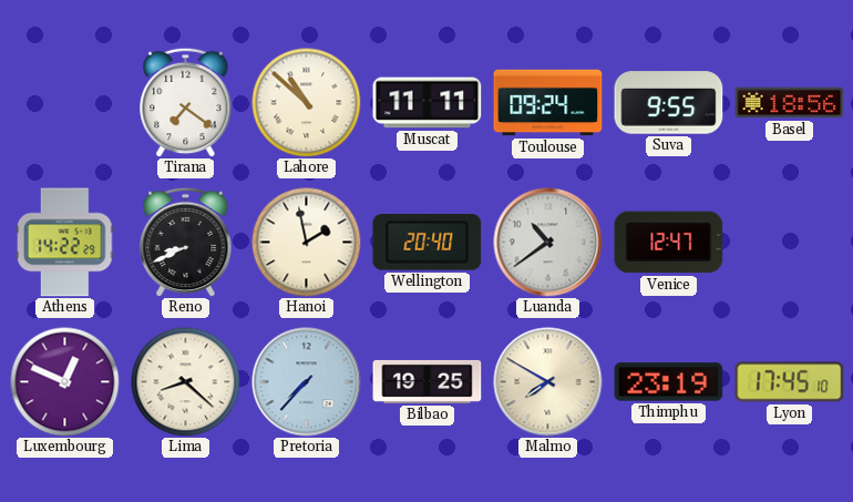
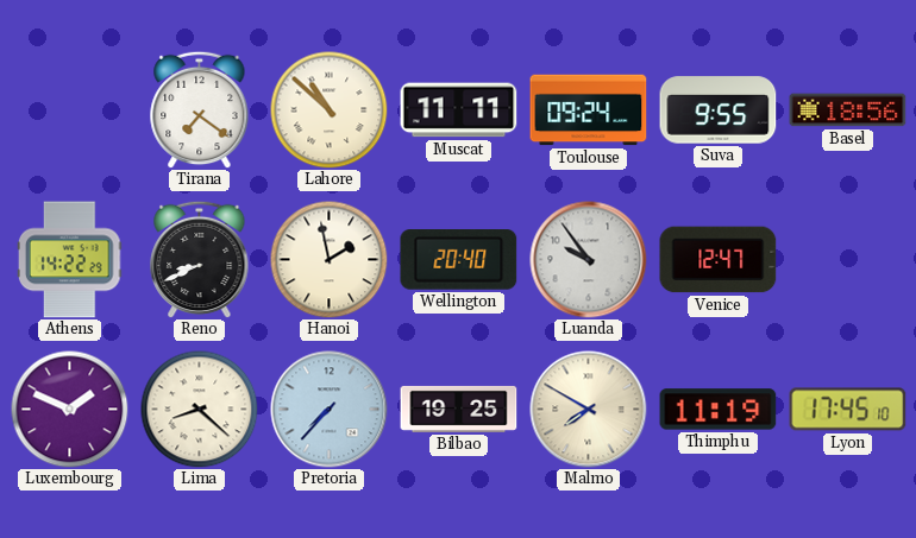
Luanda: 10:39 -> 9:54
Luxembourg: 12:49 -> 1:49
Thimphu: 23:19 -> 11:19
